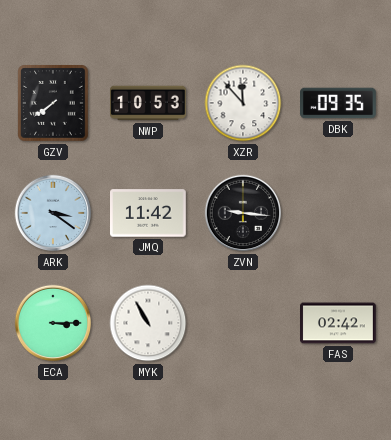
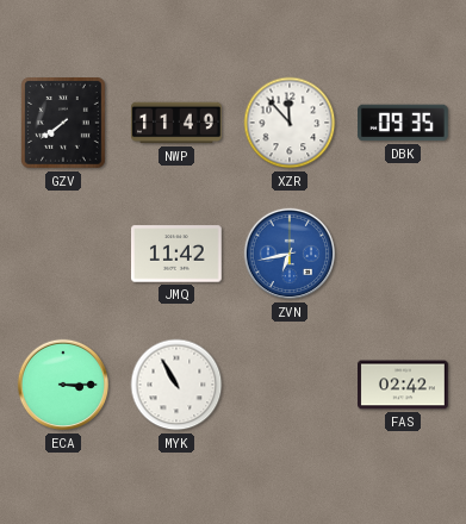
NWP: 10:53 -> 11:49
ARK: 3:21 -> none
ZVN: 9:16 -> 6:43
ZVN dial: black -> blue
